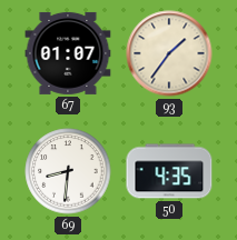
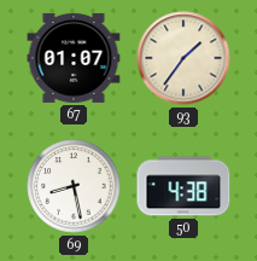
69: 8:31 -> 8:28
50: 4:35 -> 4:38
